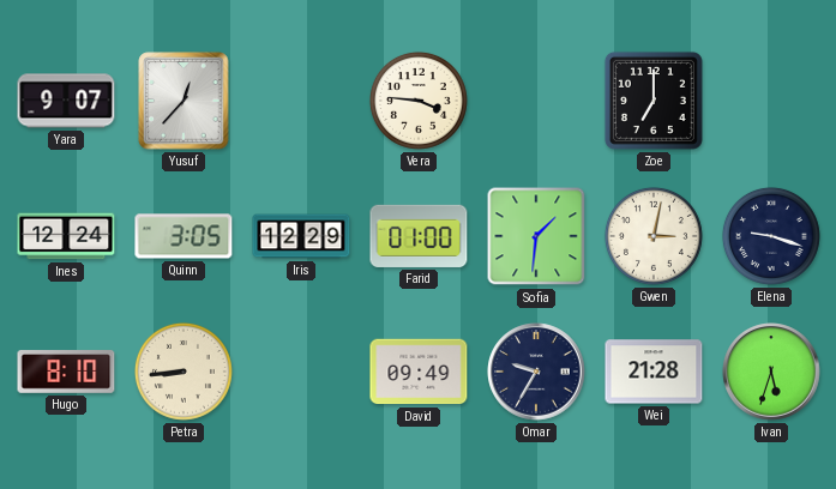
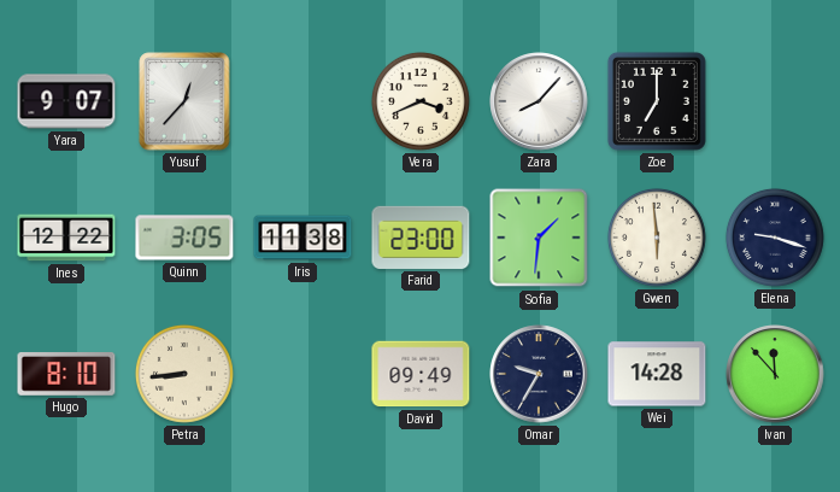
Vera: 3:46 -> 3:41
Zara: none -> 8:07
Ines: 12:24 -> 12:22
Iris: 12:29 -> 11:38
Farid: 01:00 -> 23:00
Gwen: 3:02 -> 5:59
Wei: 21:28 -> 14:28
Ivan: 5:33 -> 11:53
